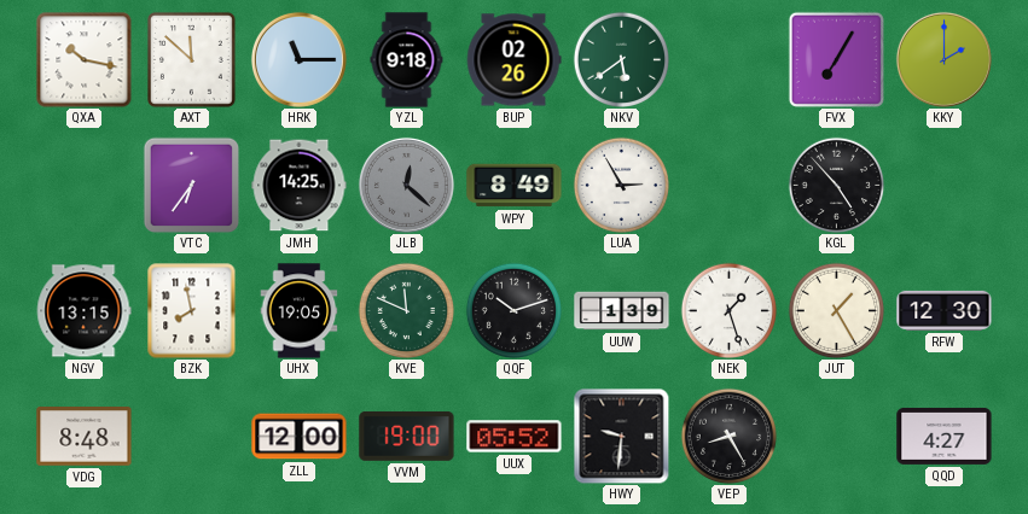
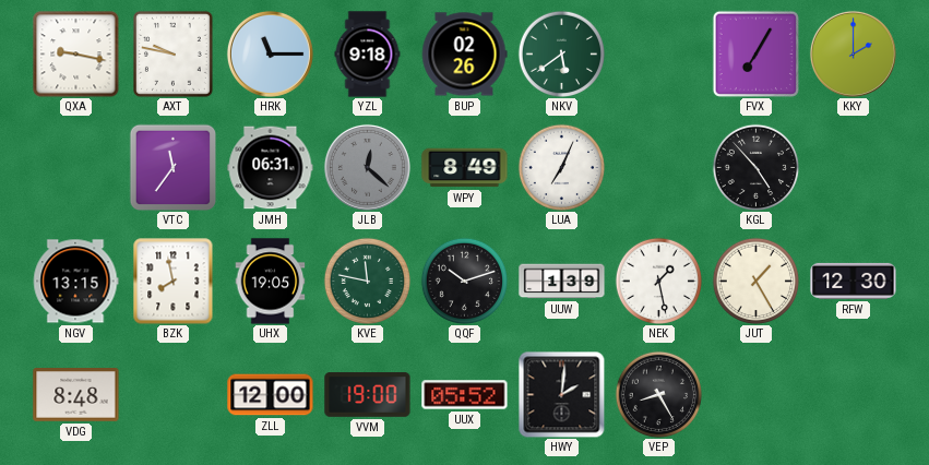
QXA: 10:17 -> 9:17
AXT: 11:52 -> 9:47
VTC: 6:36 -> 11:36
JMH: 14:25 -> 06:31
LUA: 2:55 -> 7:04
KVE: 11:49 -> 11:47
NEK: 1:27 -> 1:28
HWY: 9:31 -> 2:01
QQD: 4:27 -> none
